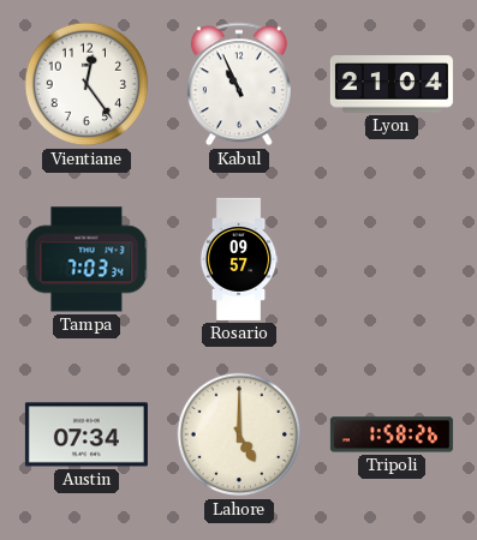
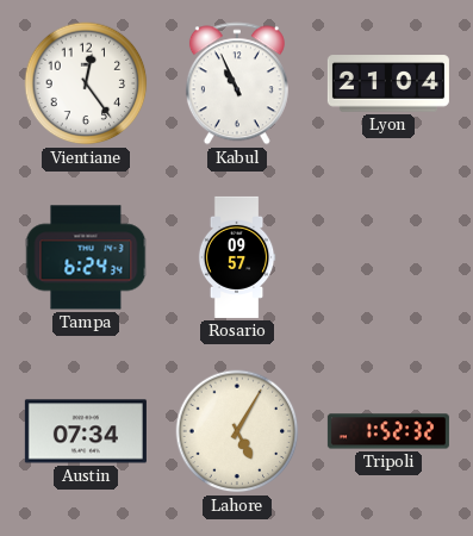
Tampa: 7:03 -> 6:24
Lahore: 5:00 -> 5:05
Tripoli: 1:58 -> 1:52
